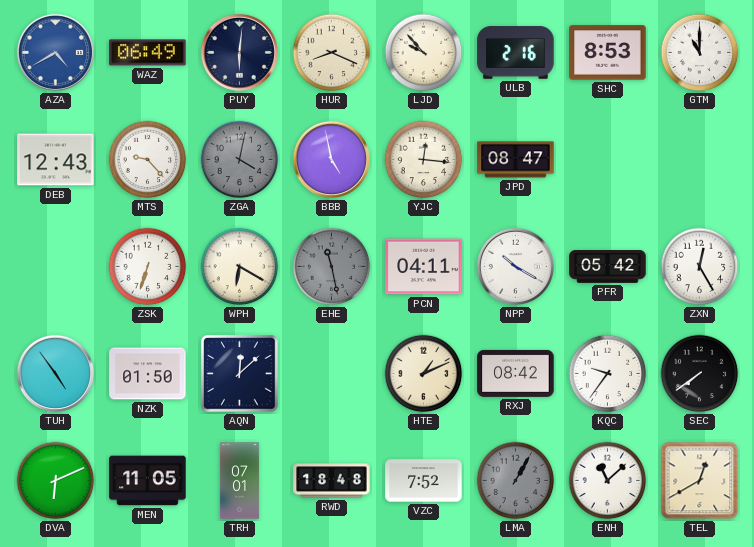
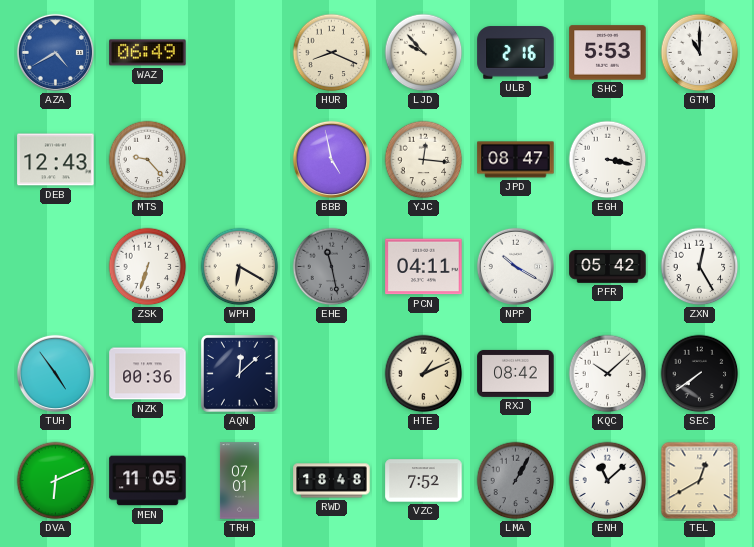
PUY: 6:01 -> none
SHC: 8:53 -> 5:53
ZGA: 4:02 -> none
EGH: none -> 3:17
NZK: 01:50 -> 00:36
KQC: 9:36 -> 10:08
